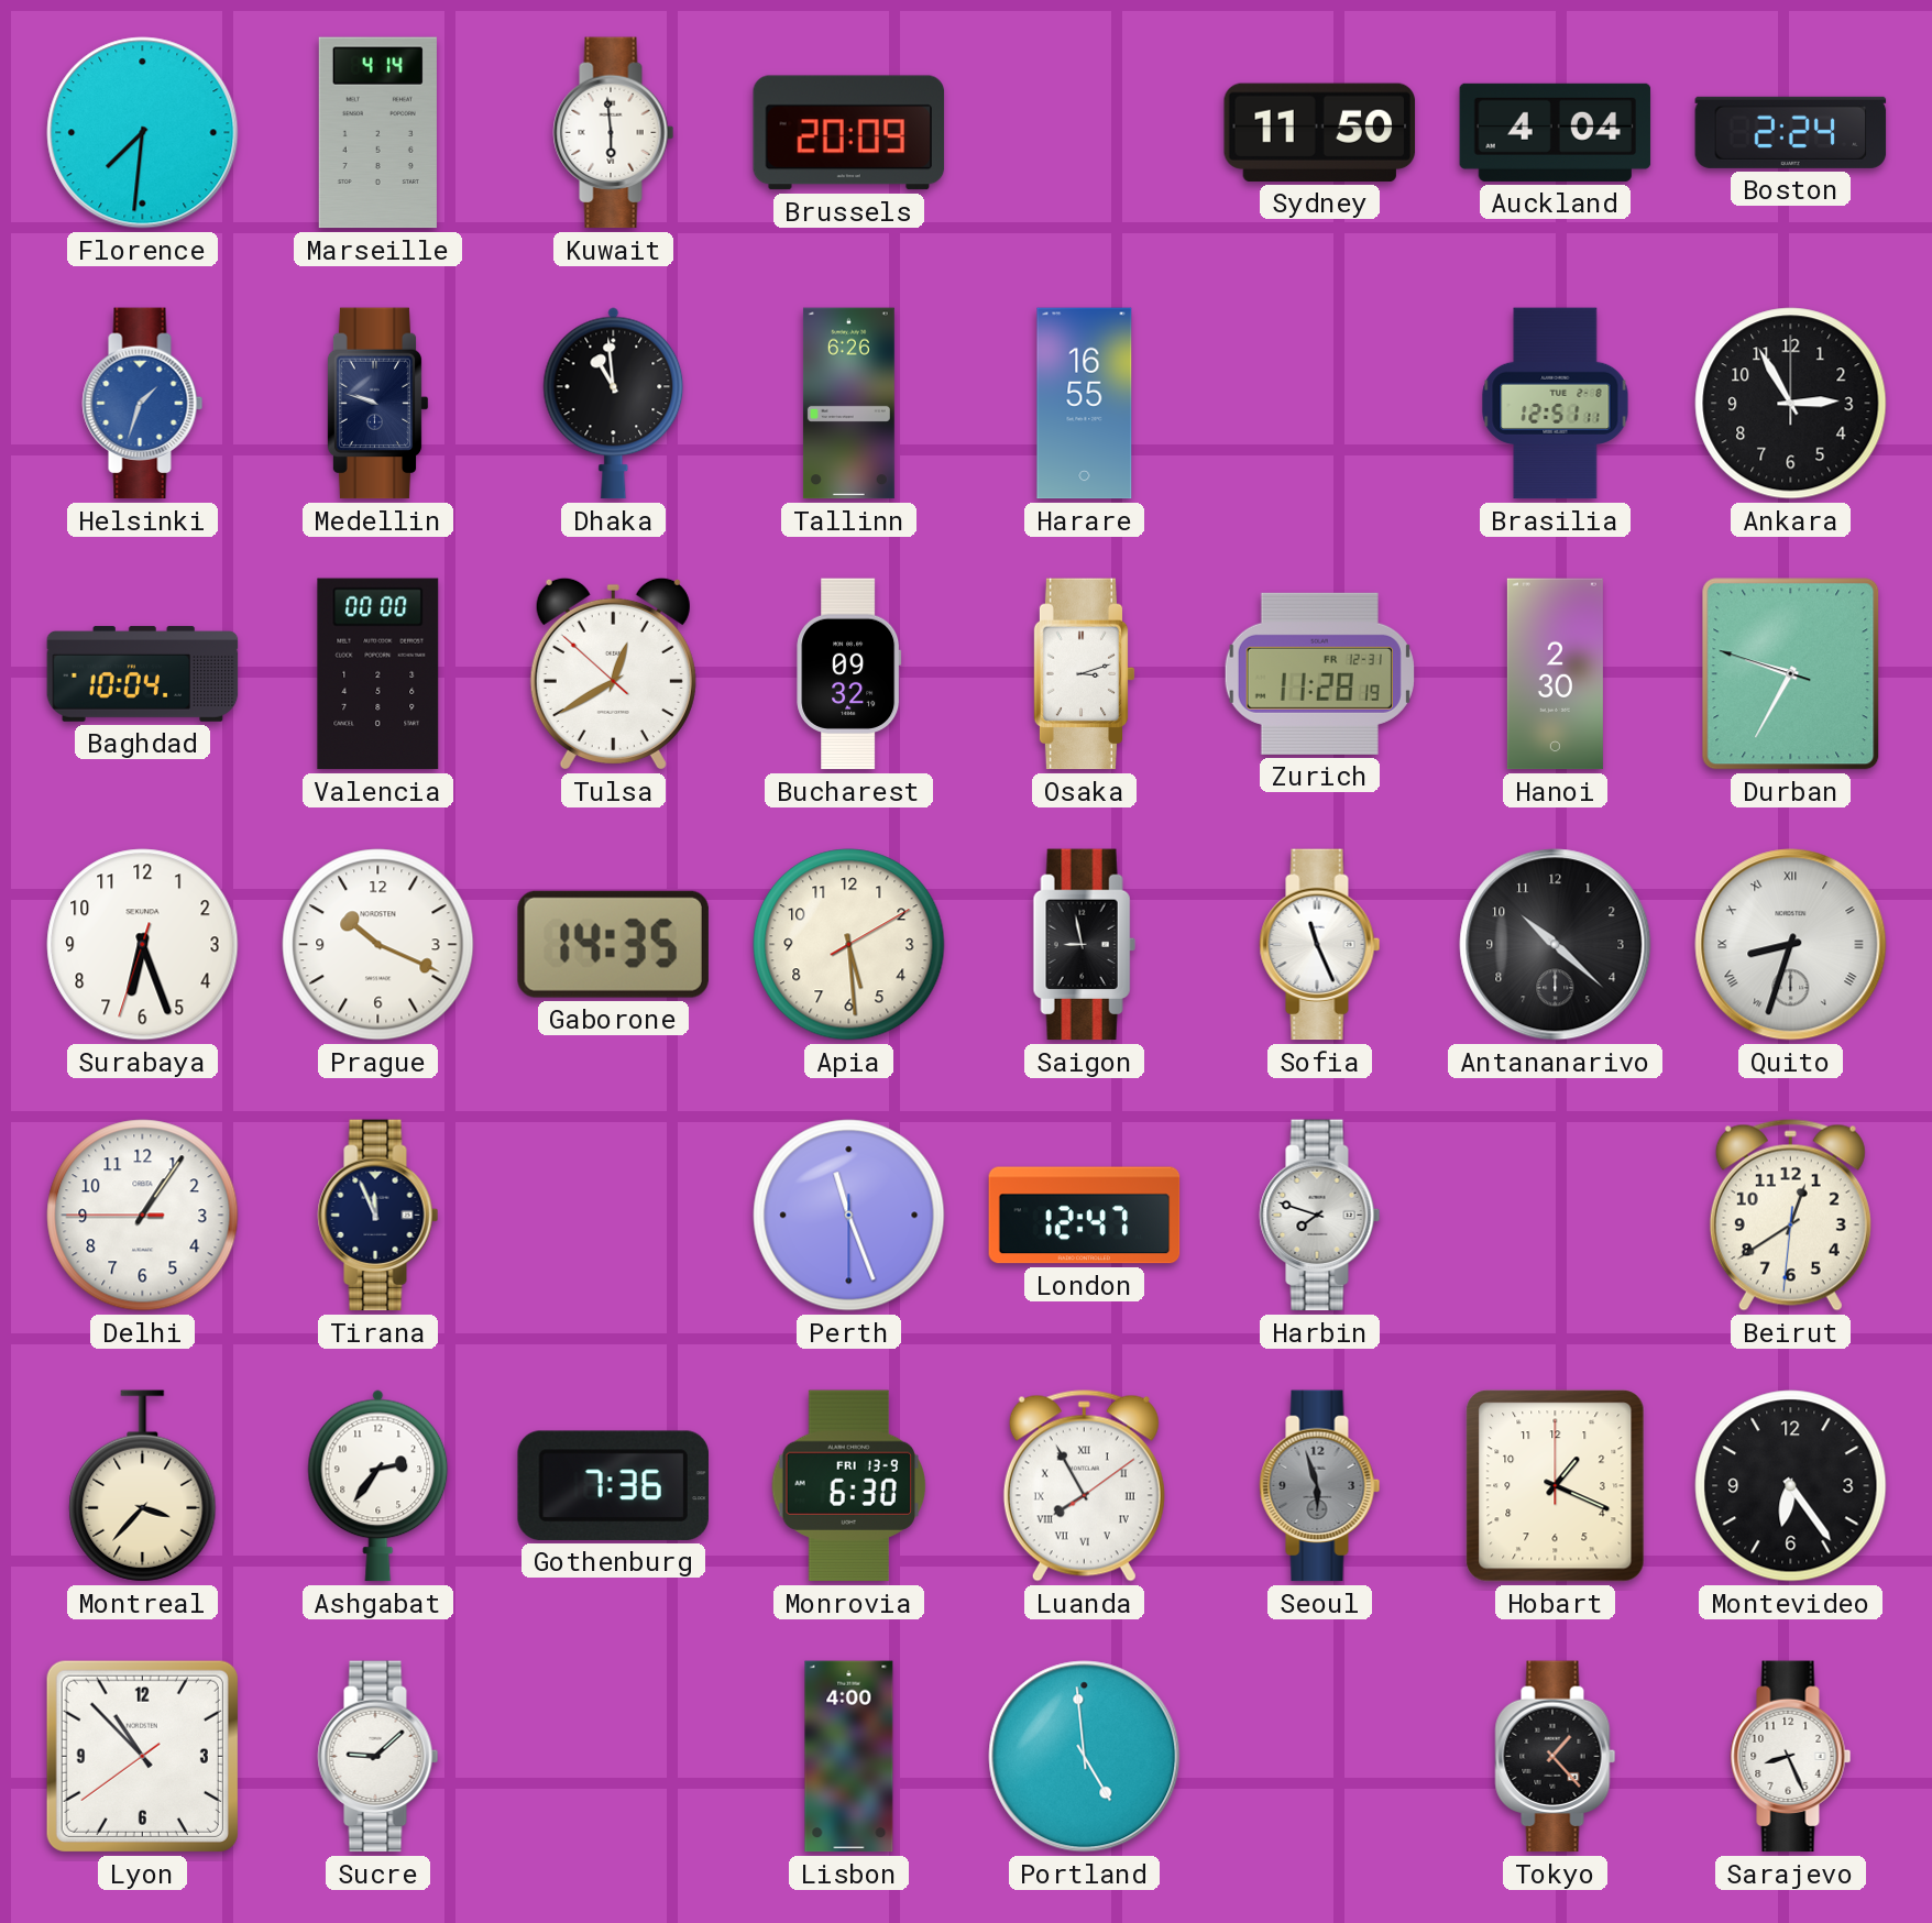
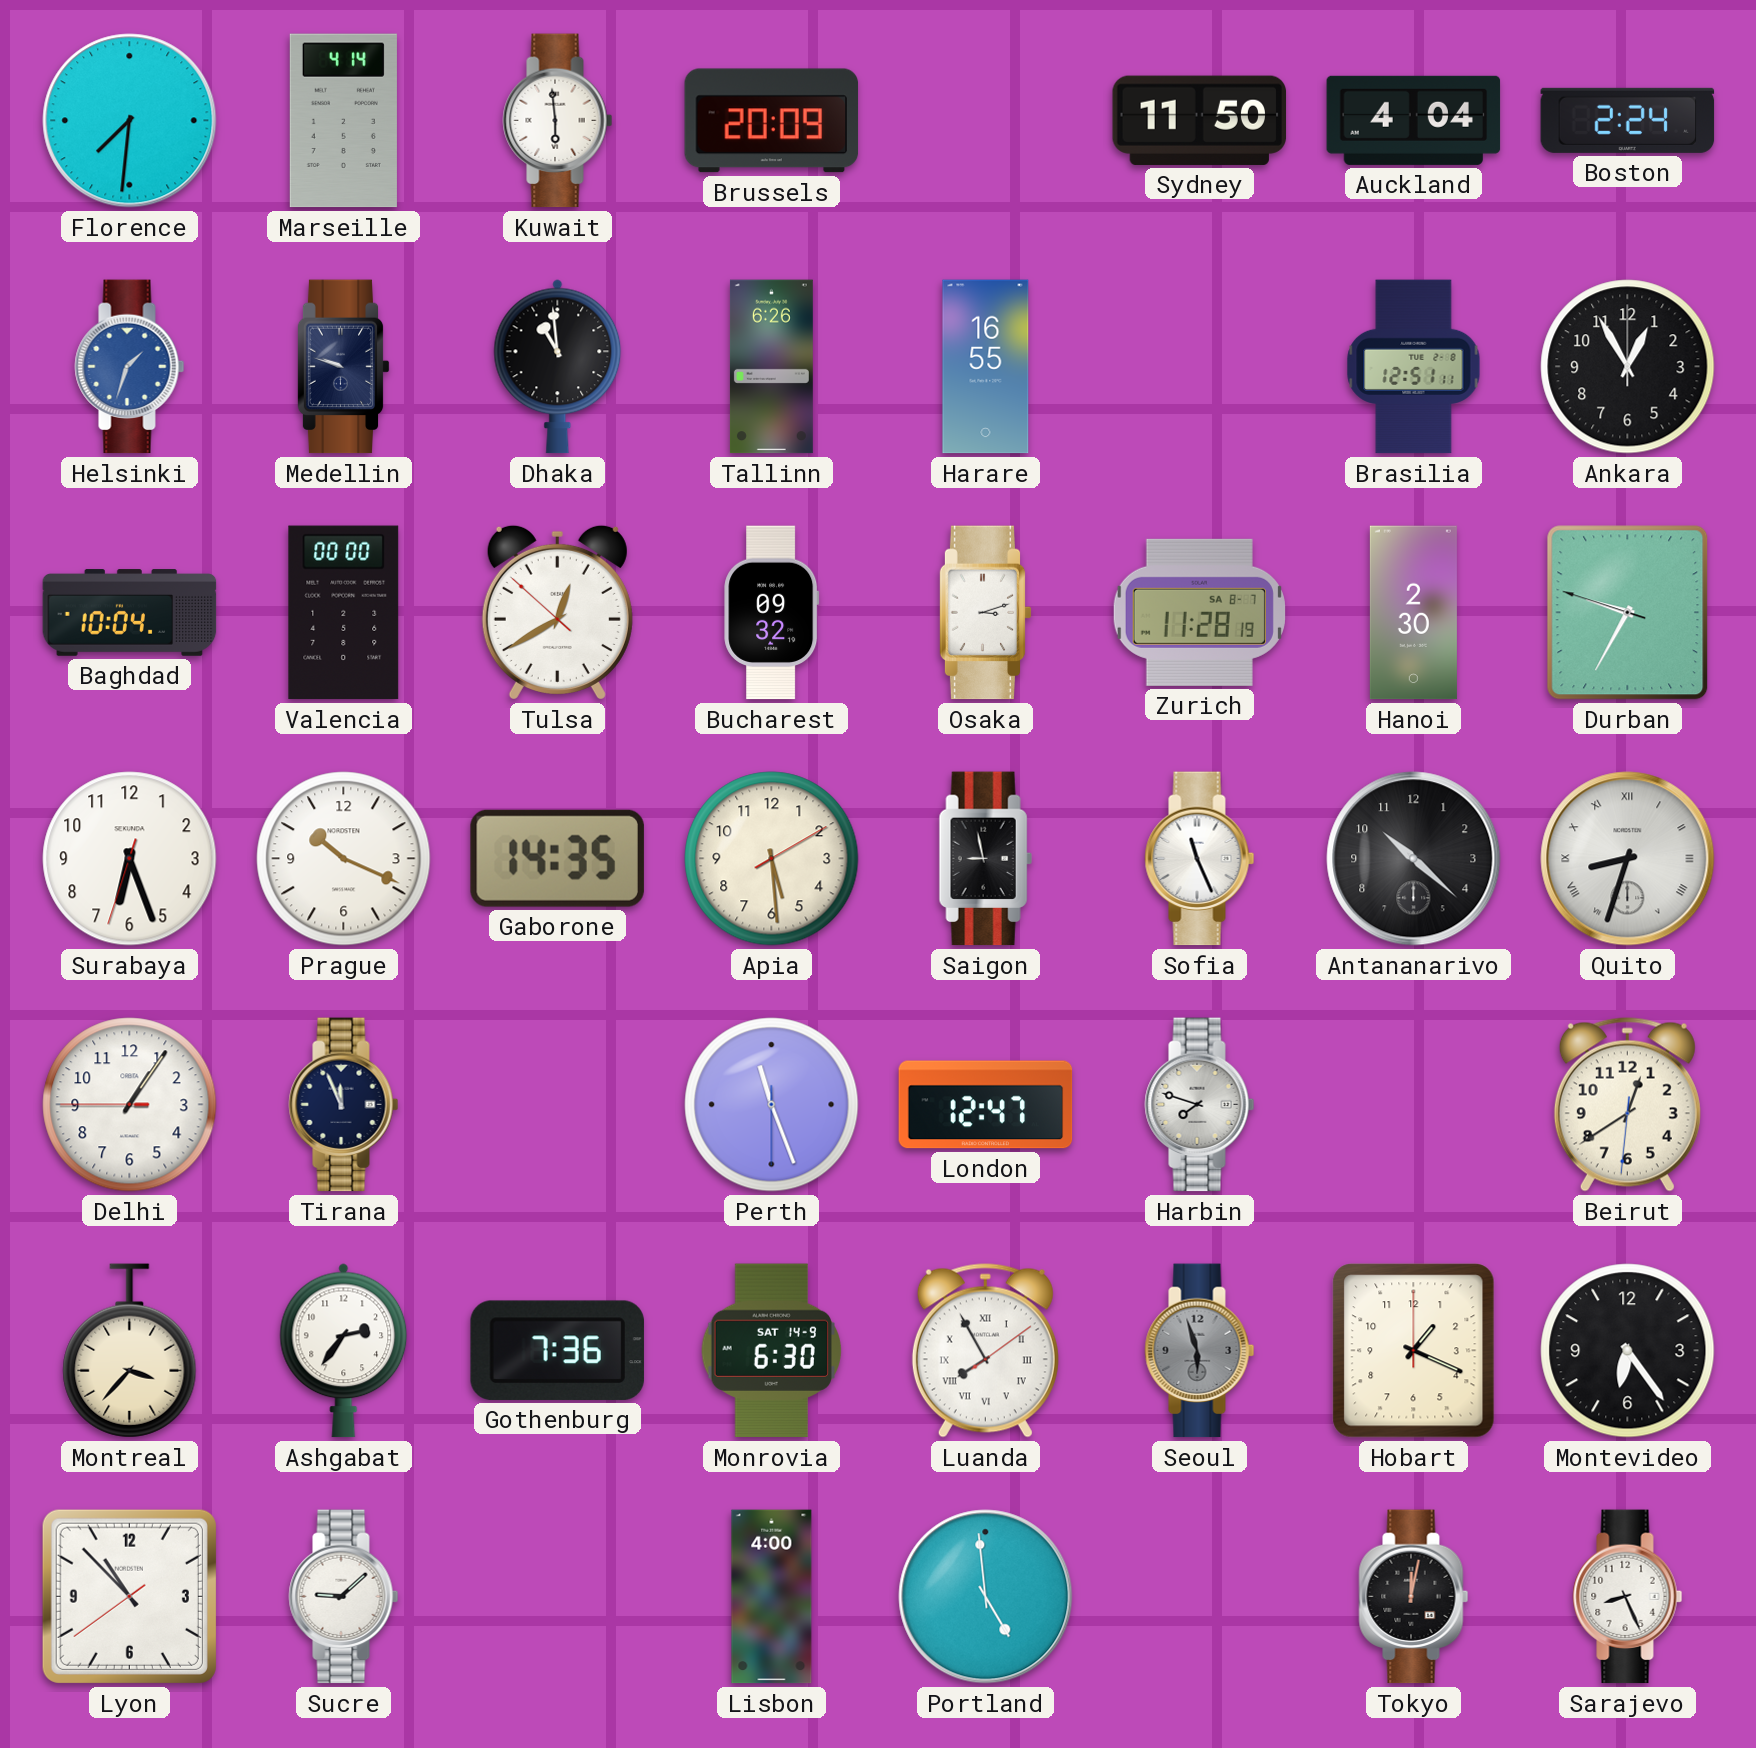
Ankara: 2:55 -> 12:55
Zurich date: FR 12-31 -> SA 8-7
Monrovia date: FRI 13-9 -> SAT 14-9
Tokyo: 1:23 -> 12:02
